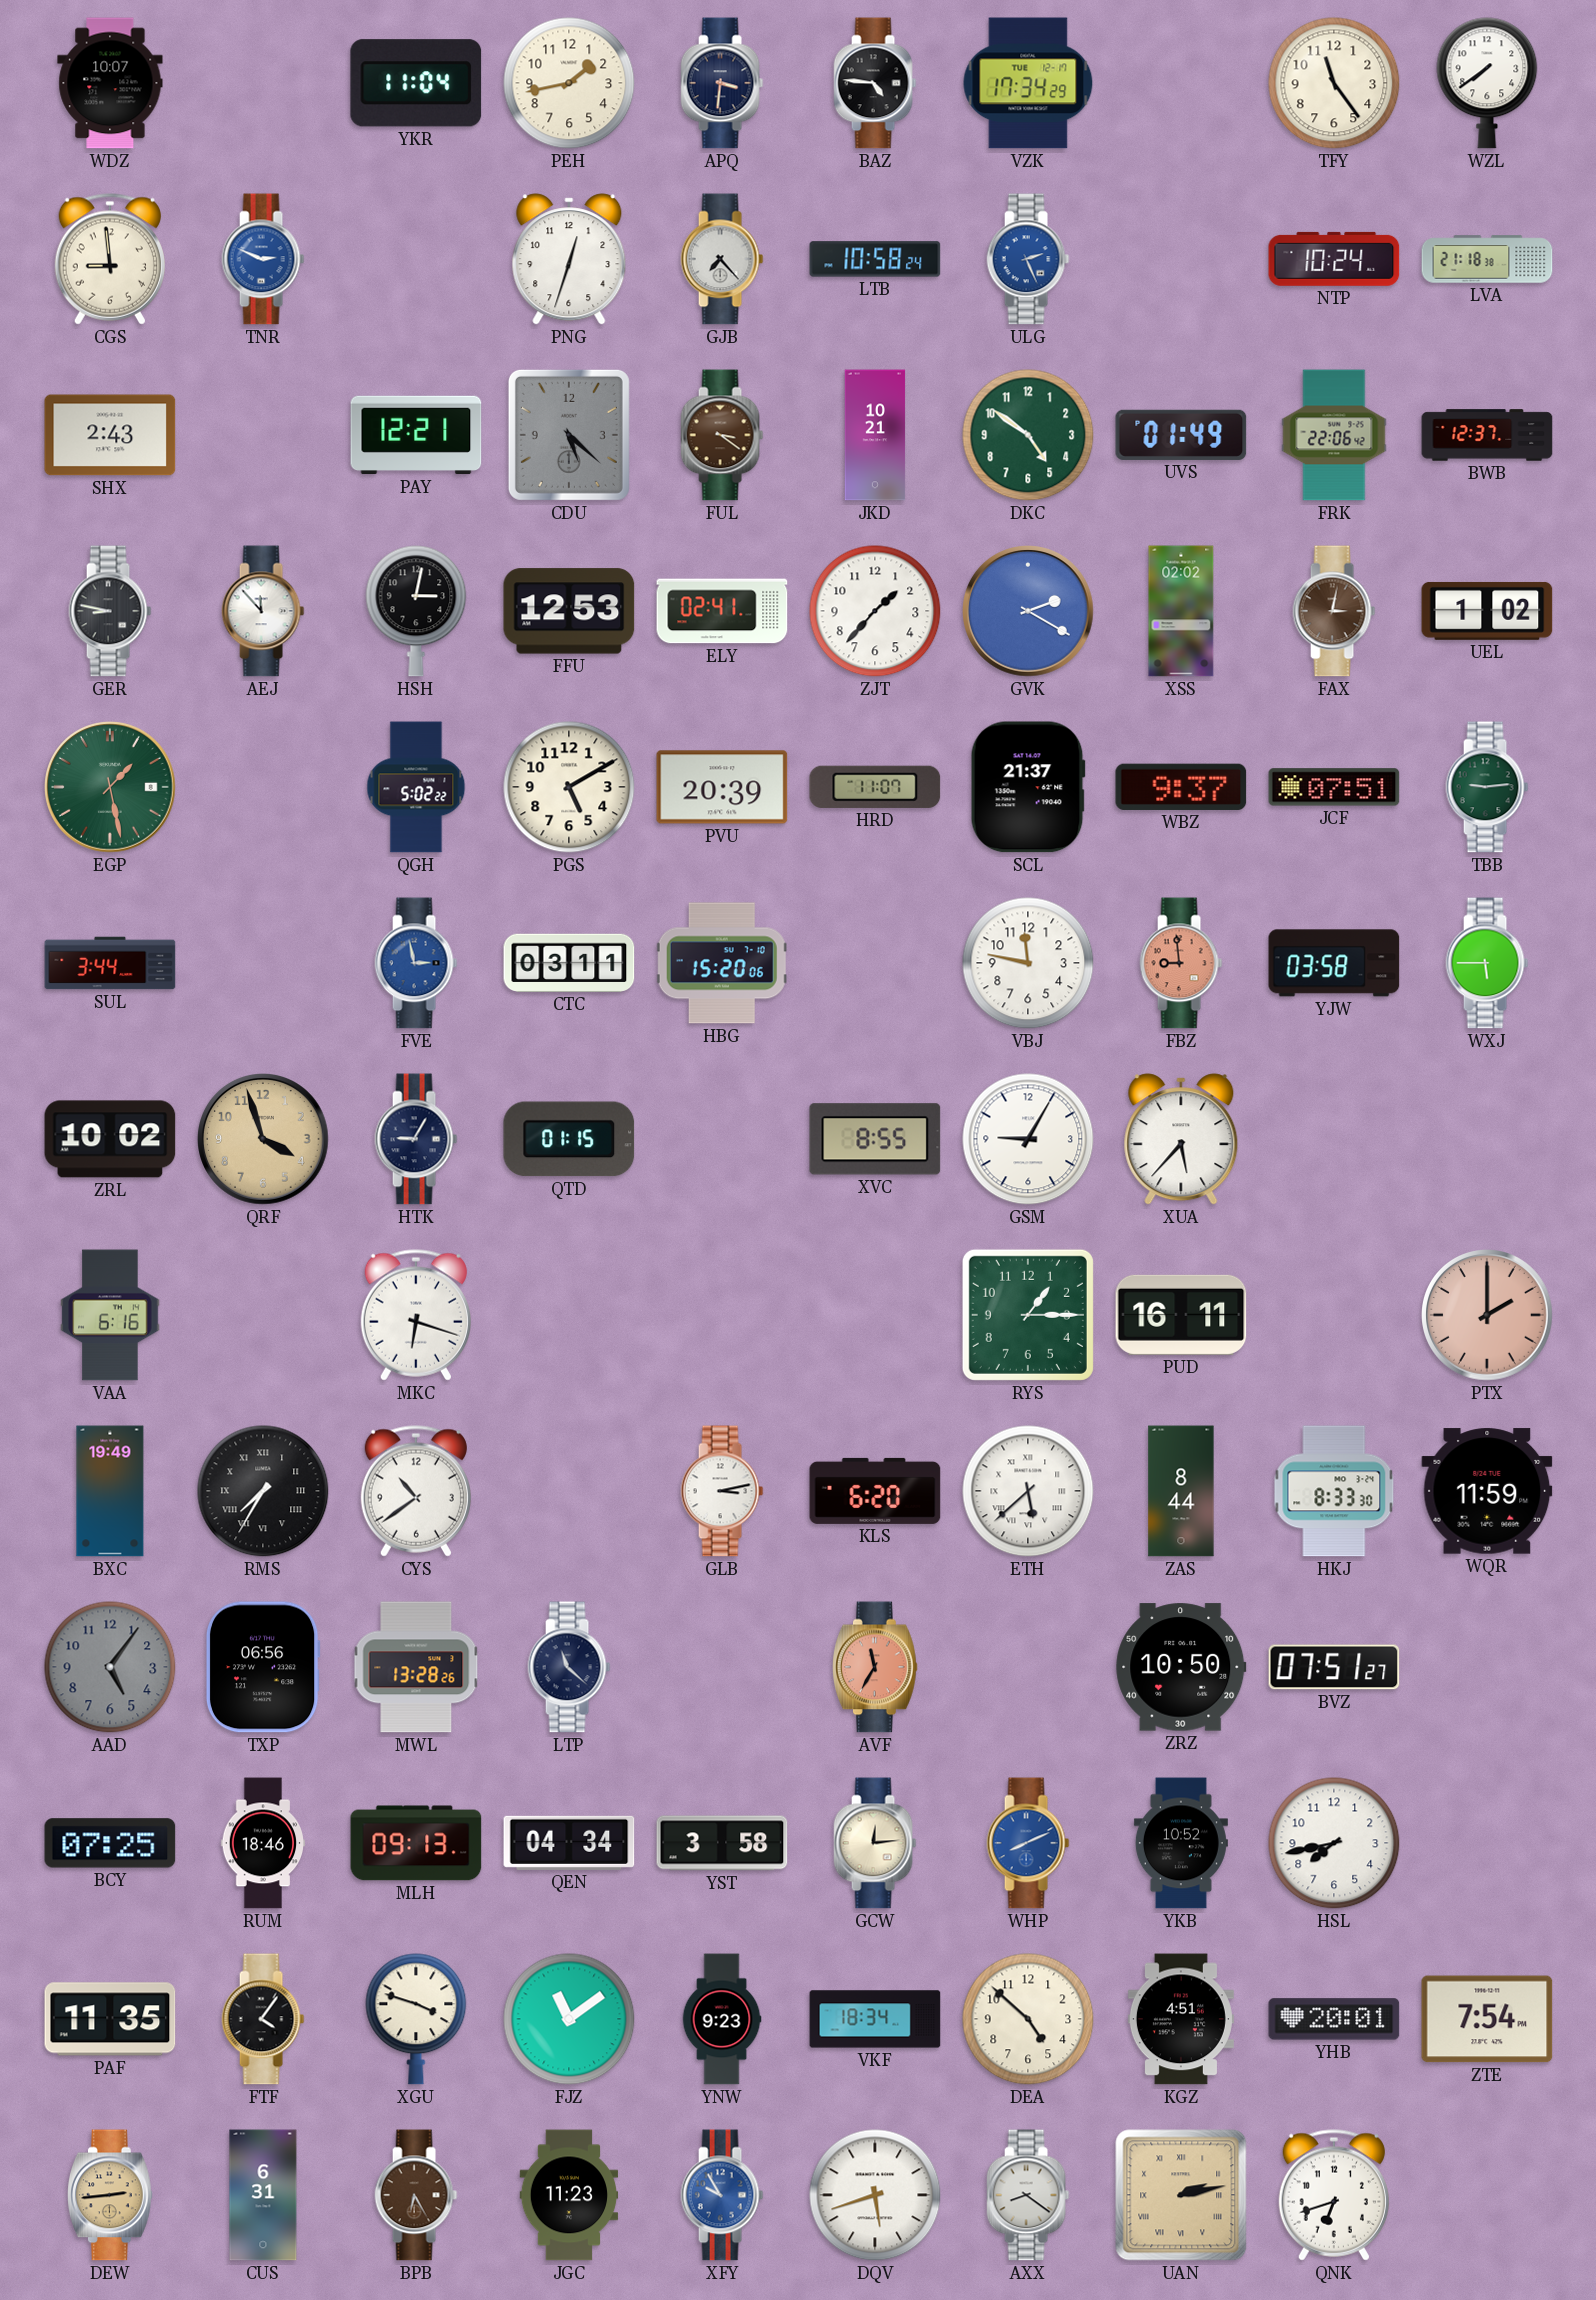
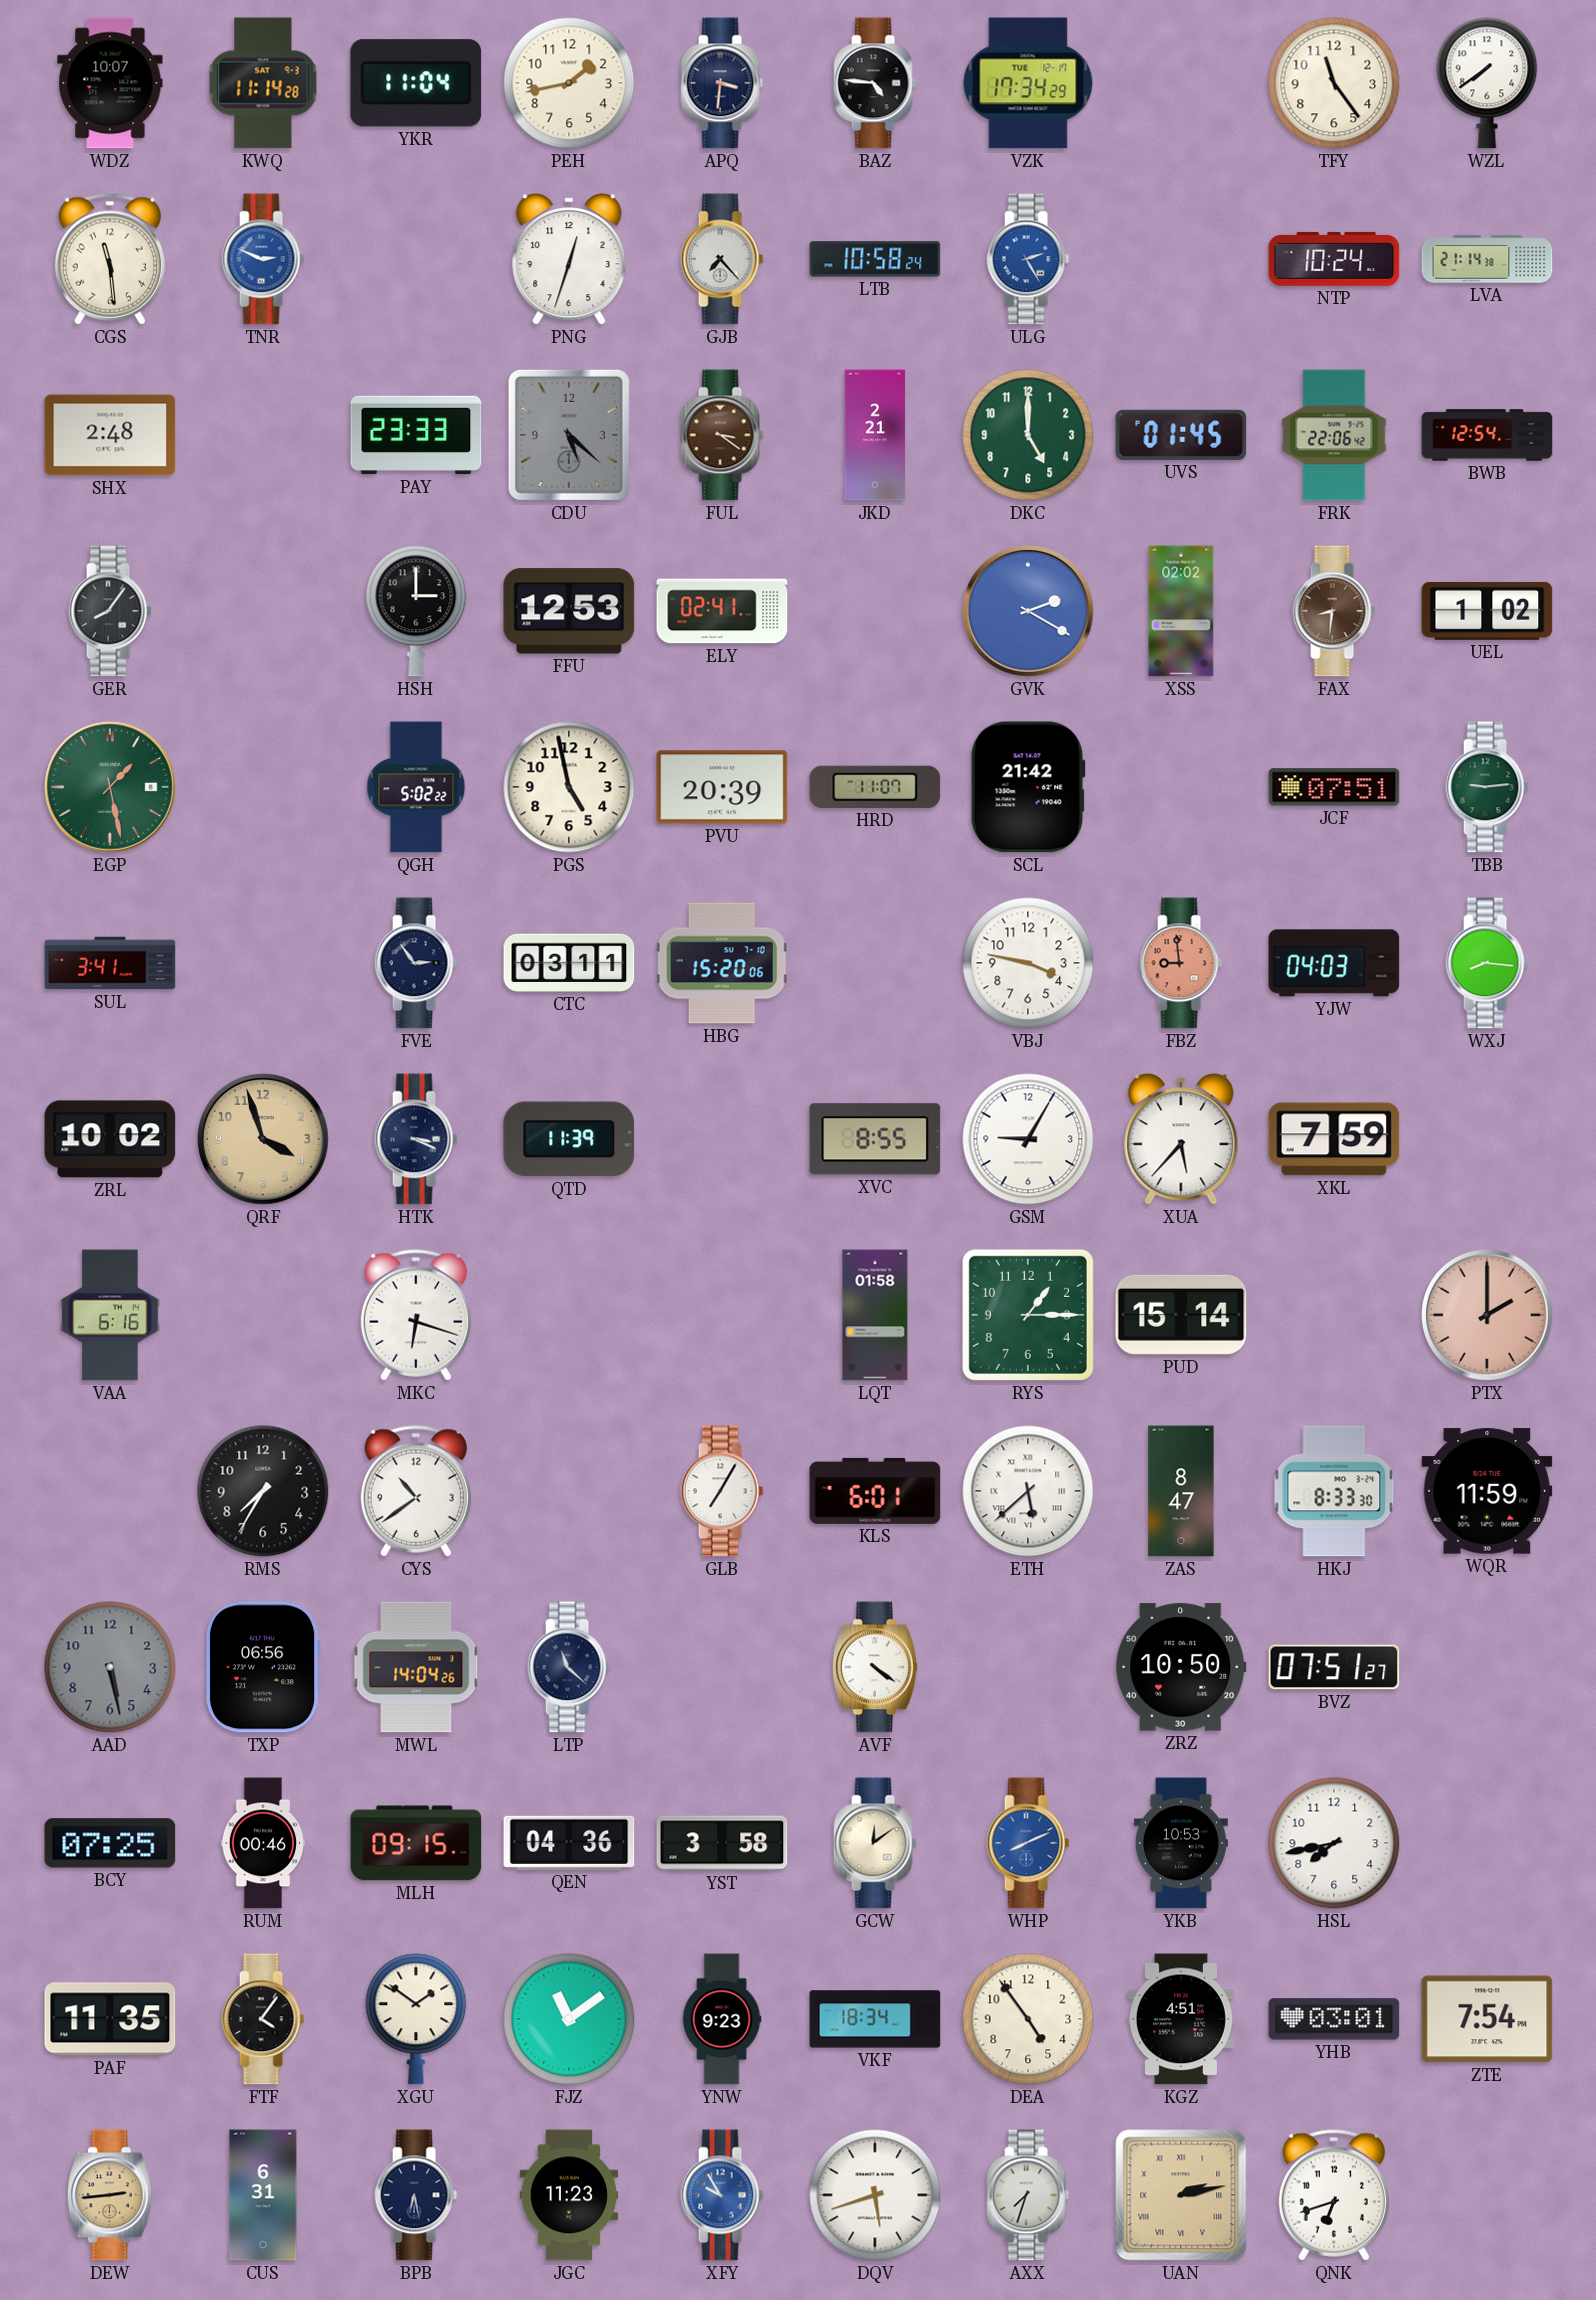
KWQ: none -> 11:14
CGS: 8:59 -> 11:29
ULG: 2:26 -> 2:25
LVA: 21:18 -> 21:14
SHX: 2:43 -> 2:48
PAY: 12:21 -> 23:33
JKD: 10:21 -> 2:21
DKC: 4:51 -> 5:00
UVS: 01:49 -> 01:45
BWB: 12:37 -> 12:54
GER: 8:47 -> 8:06
AEJ: 11:53 -> none
HSH: 3:02 -> 3:00
ZJT: 1:37 -> none
FAX: 3:02 -> 8:31
PGS: 5:10 -> 4:58
SCL: 21:37 -> 21:42
WBZ: 9:37 -> none
SUL: 3:44 -> 3:41
FVE: 2:58 -> 2:54
FVE dial: blue -> navy
VBJ: 11:47 -> 3:47
YJW: 03:58 -> 04:03
WXJ: 5:45 -> 8:16
HTK: 9:05 -> 3:19
QTD: 01:15 -> 11:39
XKL: none -> 7:59
LQT: none -> 01:58
PUD: 16:11 -> 15:14
BXC: 19:49 -> none
RMS numerals: Roman -> Arabic
GLB: 3:13 -> 7:05
KLS: 6:20 -> 6:01
ZAS: 8:44 -> 8:47
AAD: 5:06 -> 5:28
MWL: 13:28 -> 14:04
AVF: 11:35 -> 4:21
AVF dial: salmon -> white
RUM: 18:46 -> 00:46
MLH: 09:13 -> 09:15
QEN: 04:34 -> 04:36
GCW: 12:14 -> 12:09
YKB: 10:52 -> 10:53
XGU: 3:48 -> 1:51
DEA: 4:52 -> 4:54
YHB: 20:01 -> 03:01
BPB: 6:25 -> 6:28
BPB dial: brown -> navy
AXX: 8:21 -> 7:33
